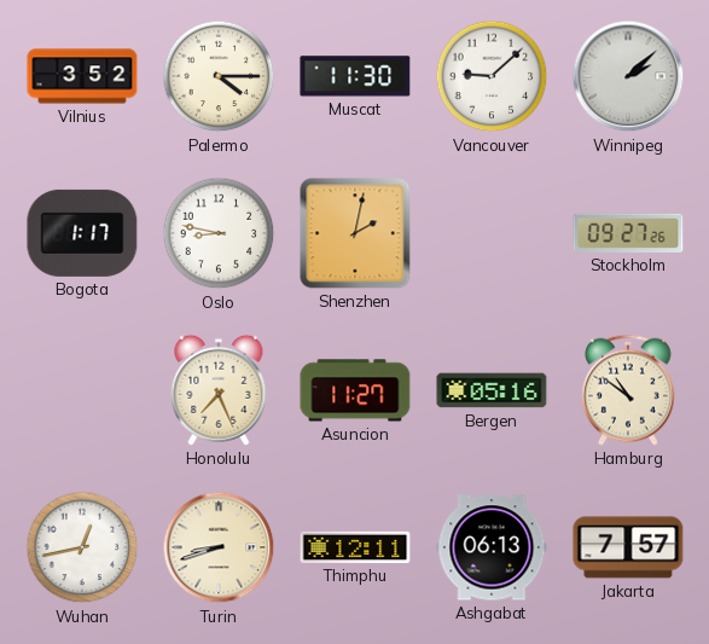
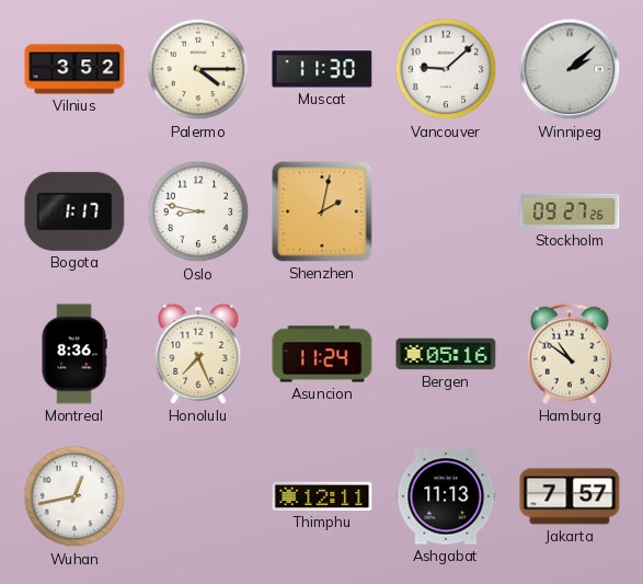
Montreal: none -> 8:36
Asuncion: 11:27 -> 11:24
Turin: 8:42 -> none
Ashgabat: 06:13 -> 11:13
